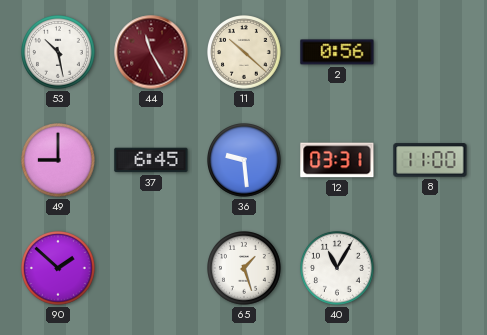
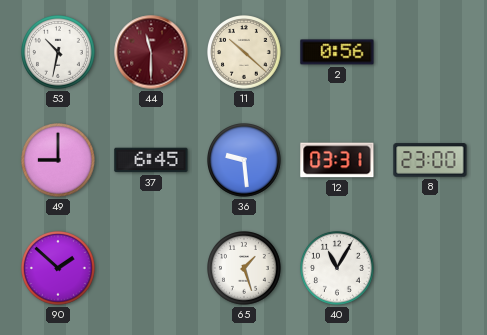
53: 10:28 -> 10:32
44: 11:25 -> 11:30
8: 11:00 -> 23:00
